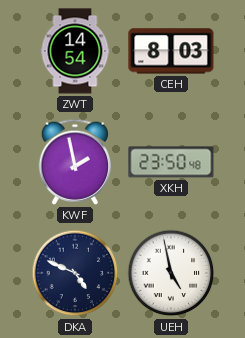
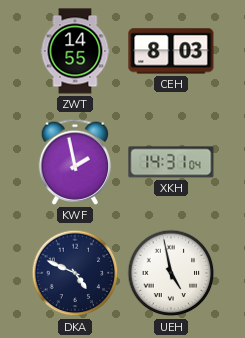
ZWT: 14:54 -> 14:55
XKH: 23:50 -> 14:31
